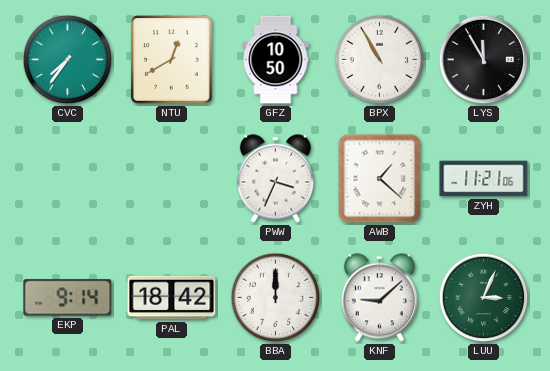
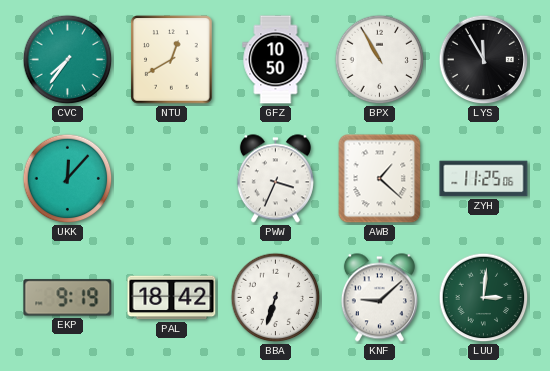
UKK: none -> 12:07
ZYH: 11:21 -> 11:25
EKP: 9:14 -> 9:19
BBA: 12:00 -> 6:33
LUU: 3:04 -> 3:01
